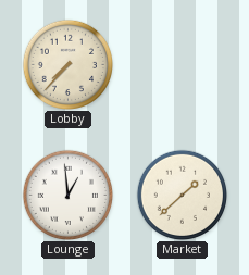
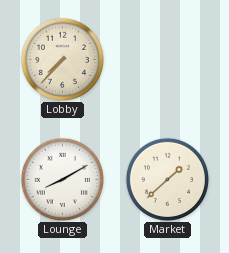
Lounge: 12:59 -> 8:10
